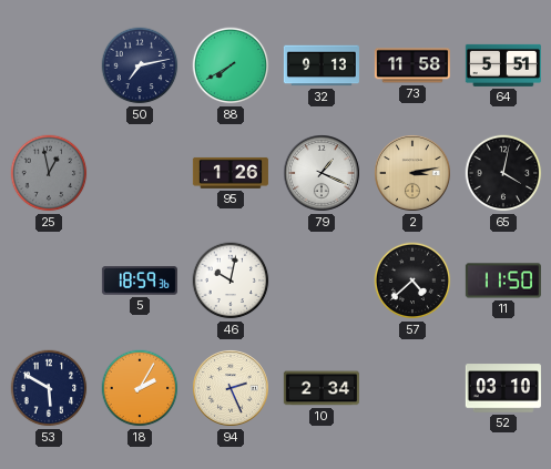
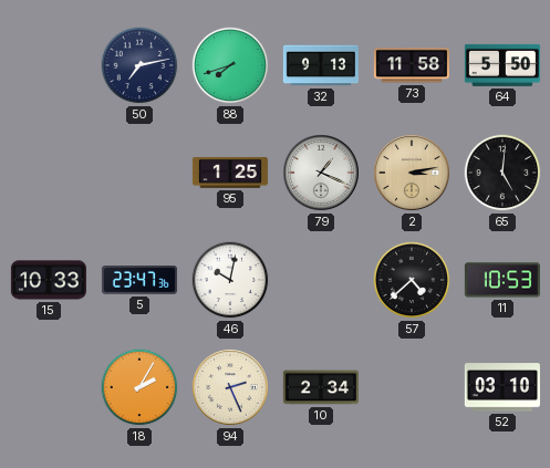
88: 7:40 -> 7:42
64: 5:51 -> 5:50
25: 12:58 -> none
95: 1:26 -> 1:25
65: 4:02 -> 5:01
15: none -> 10:33
5: 18:59 -> 23:47
11: 11:50 -> 10:53
53: 5:50 -> none
